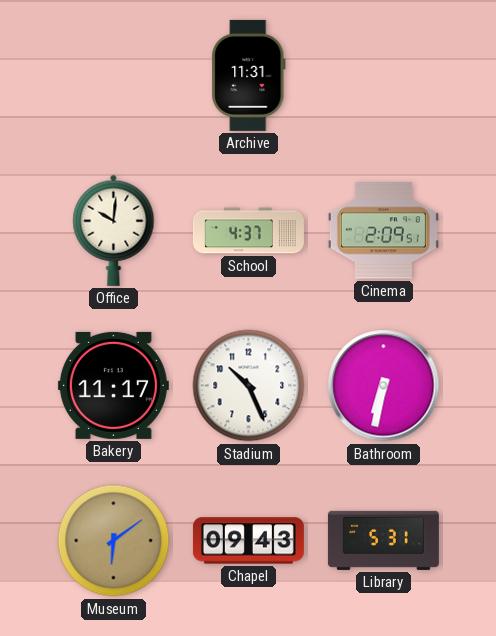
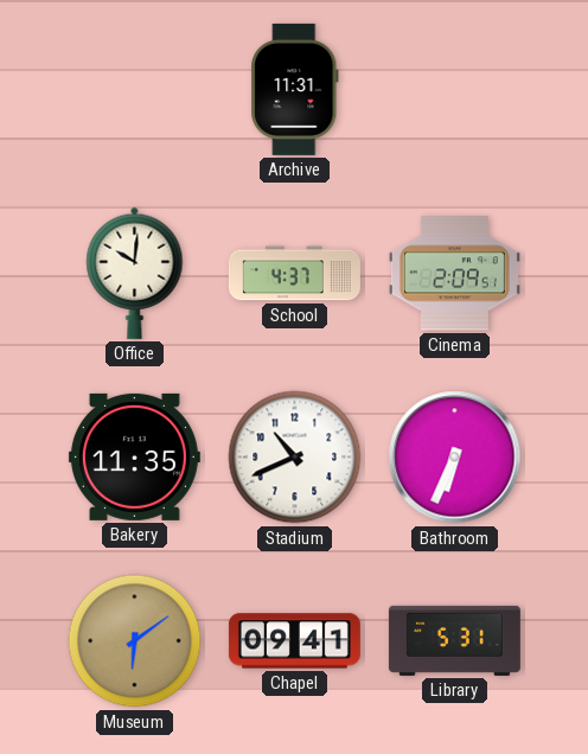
Bakery: 11:17 -> 11:35
Stadium: 10:26 -> 10:41
Bathroom: 6:32 -> 6:34
Chapel: 09:43 -> 09:41
